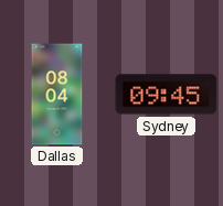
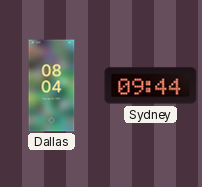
Sydney: 09:45 -> 09:44
